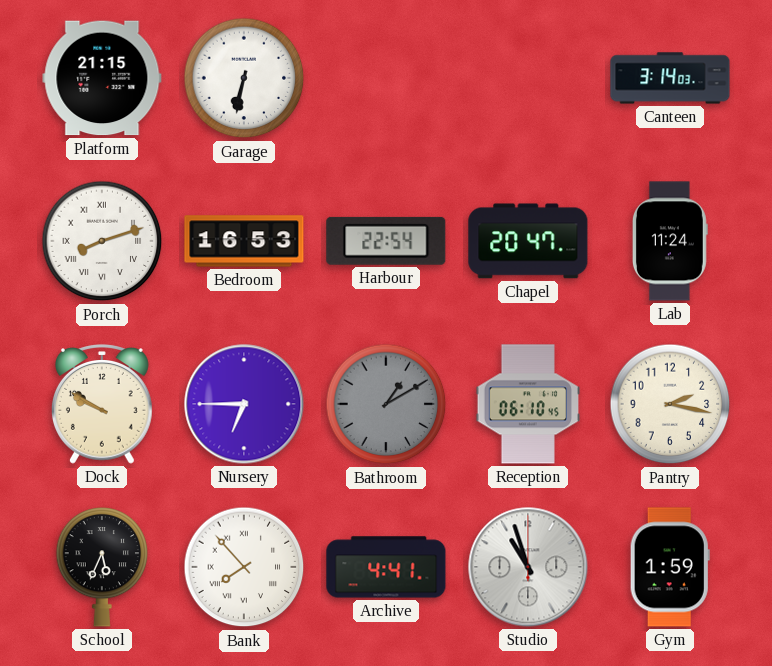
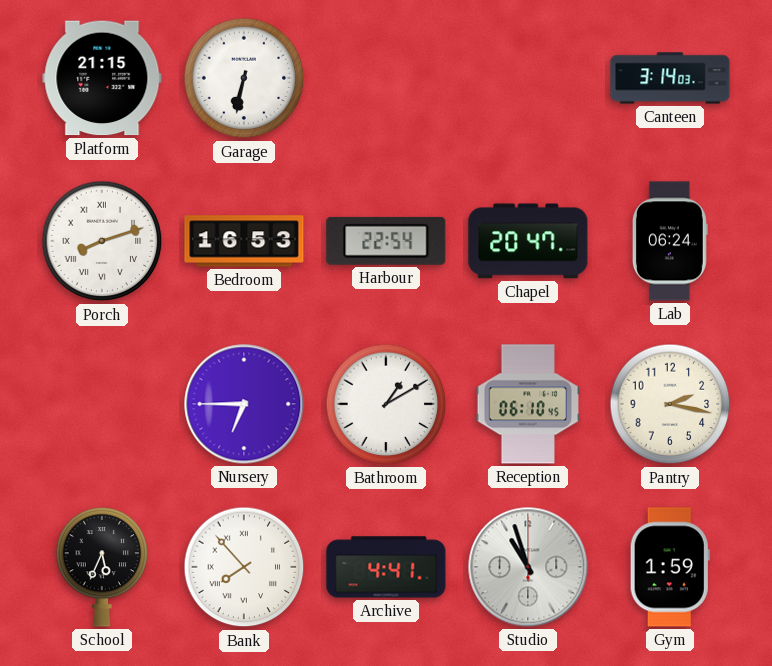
Lab: 11:24 -> 06:24
Dock: 9:50 -> none
Bathroom dial: grey -> white
